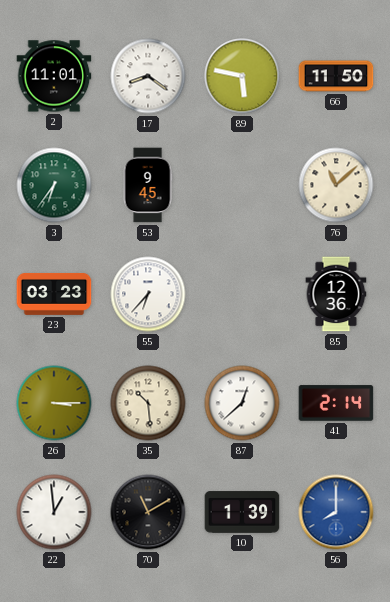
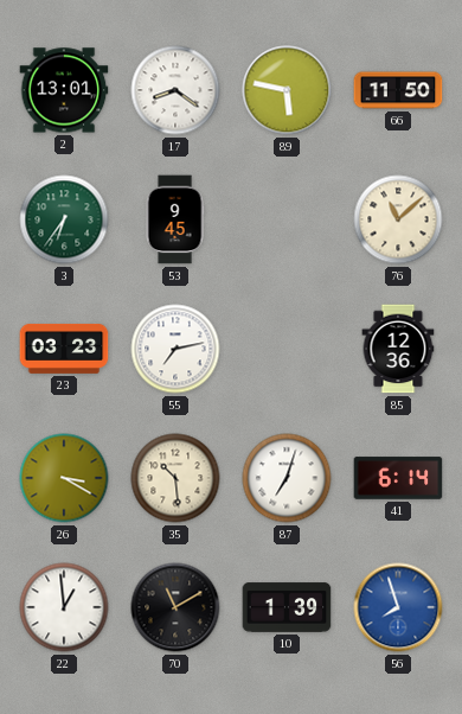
2: 11:01 -> 13:01
55: 6:37 -> 7:13
26: 3:15 -> 3:20
87: 12:38 -> 7:03
41: 2:14 -> 6:14
56: 8:00 -> 7:57
